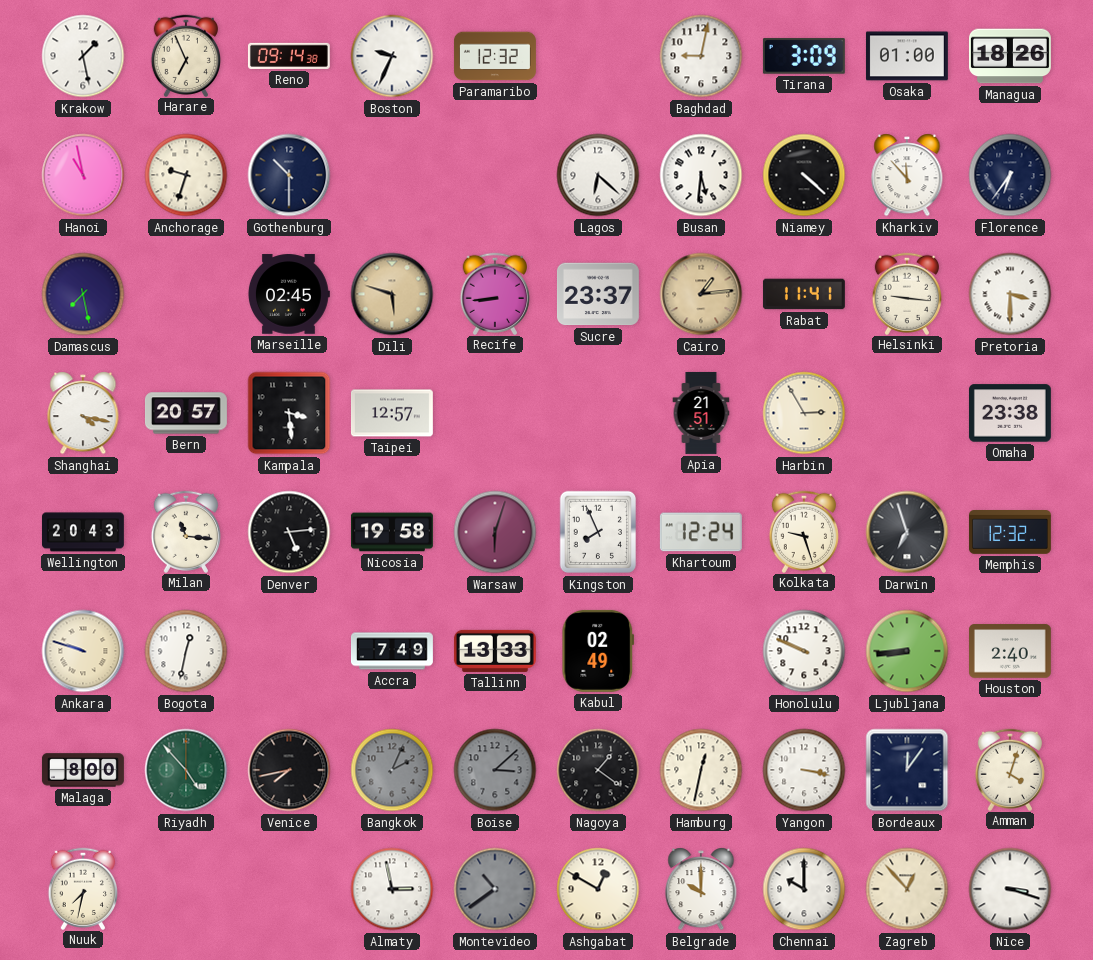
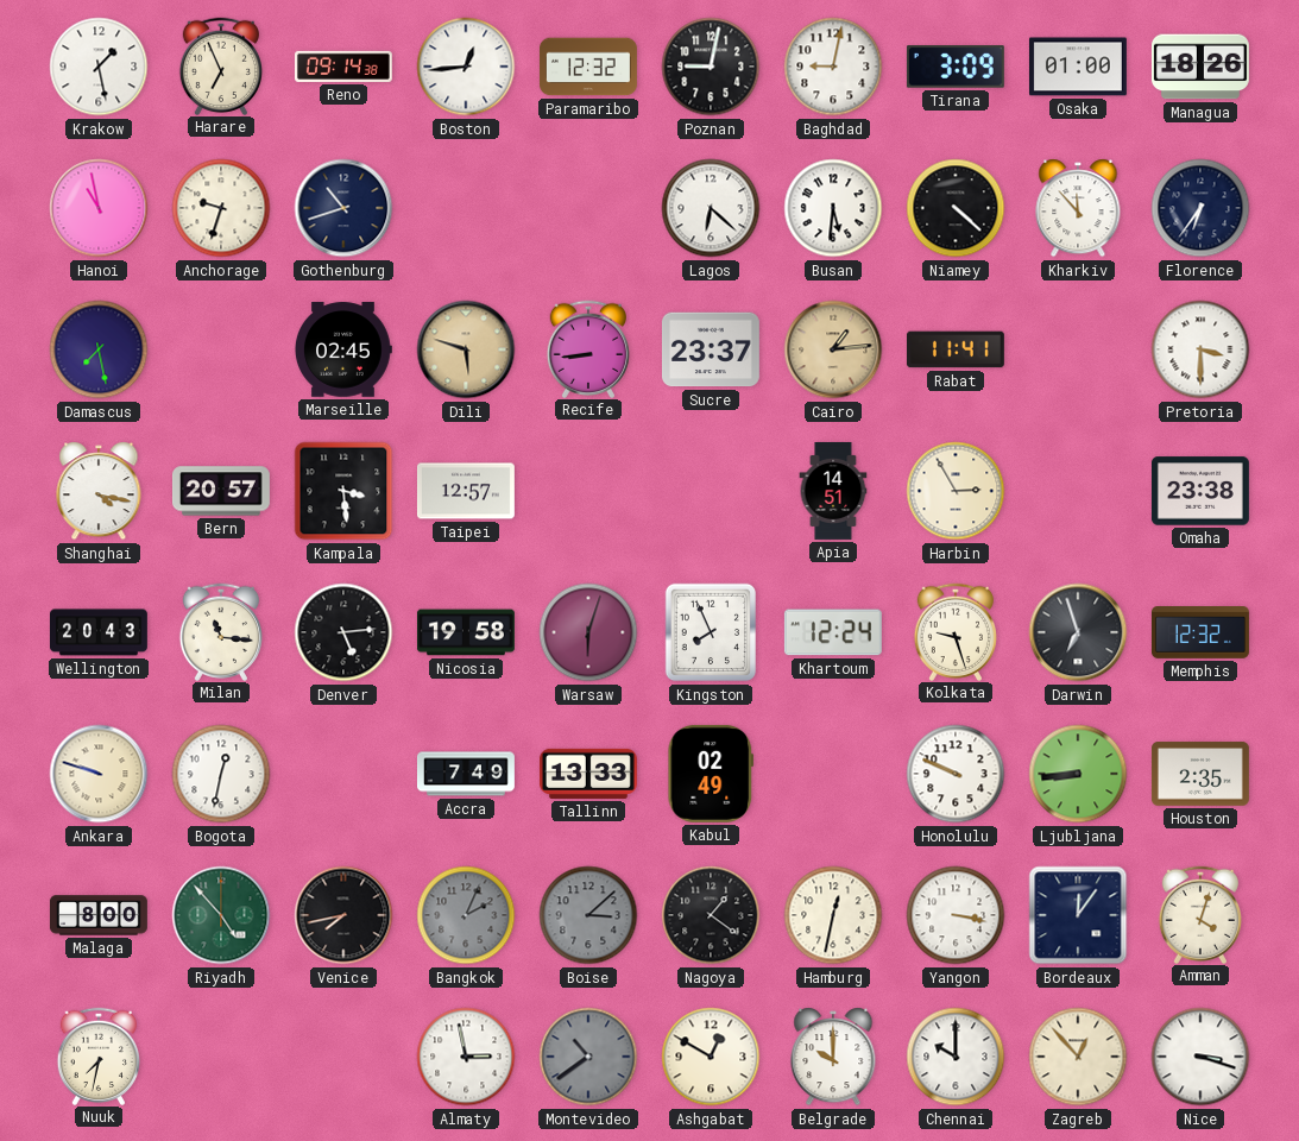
Boston: 9:34 -> 12:44
Poznan: none -> 9:02
Gothenburg: 10:30 -> 10:42
Helsinki: 9:16 -> none
Apia: 21:51 -> 14:51
Houston: 2:40 -> 2:35
